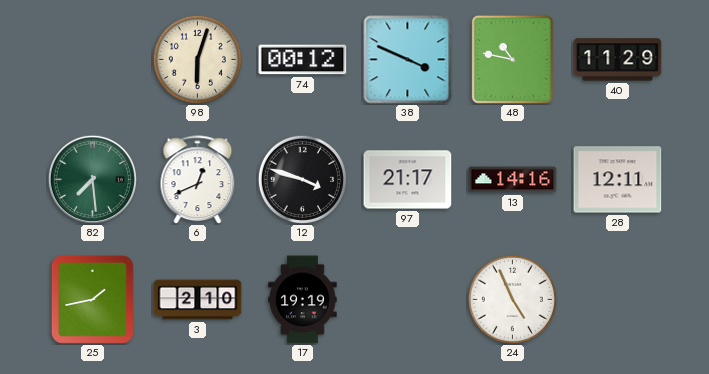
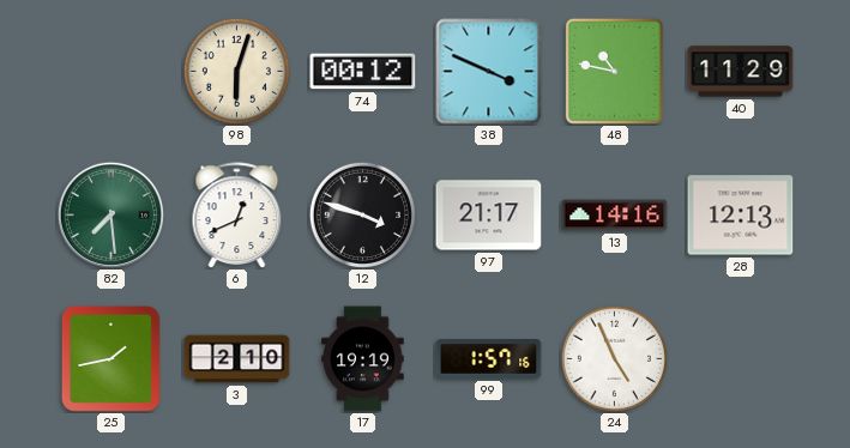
28: 12:11 -> 12:13
99: none -> 1:57
